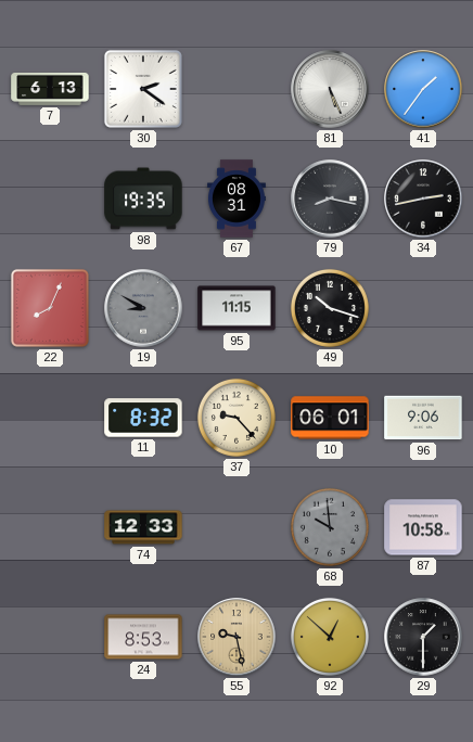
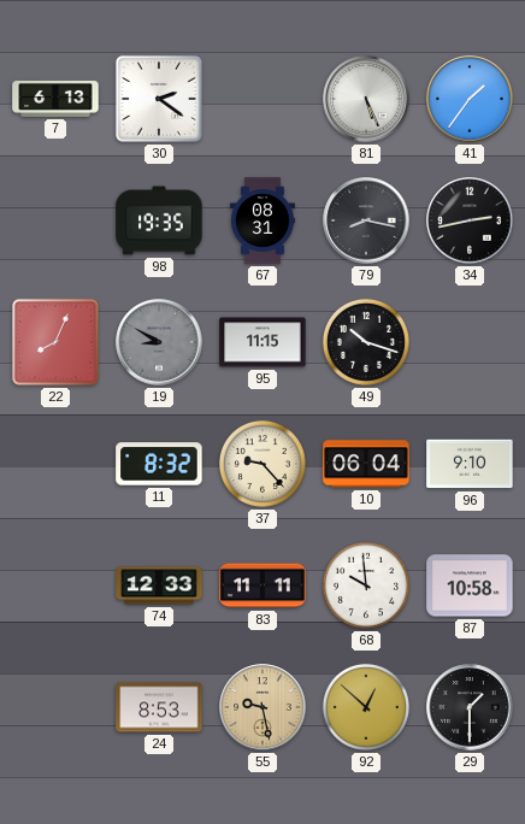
10: 06:01 -> 06:04
96: 9:06 -> 9:10
83: none -> 11:11
68 dial: grey -> white
